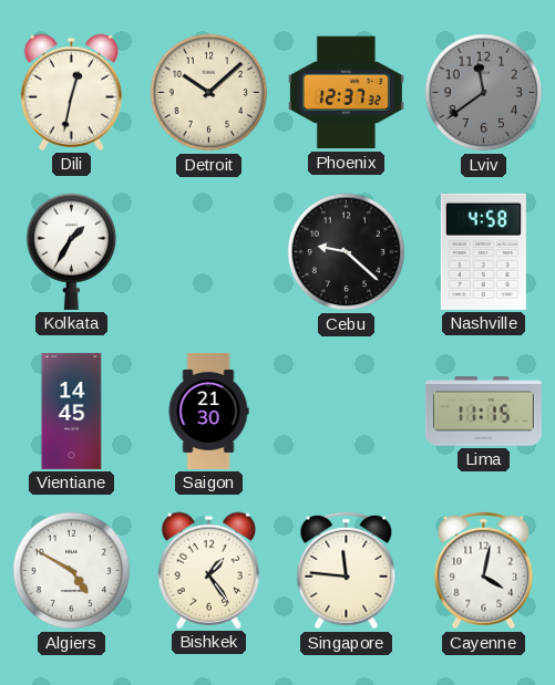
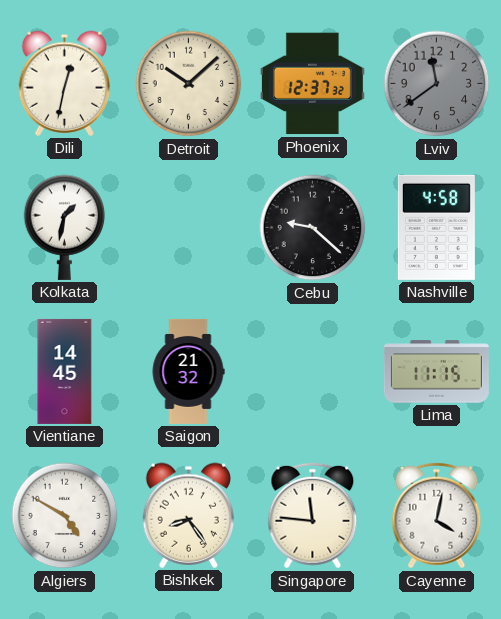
Kolkata: 1:35 -> 1:32
Saigon: 21:30 -> 21:32
Bishkek: 1:24 -> 8:24
